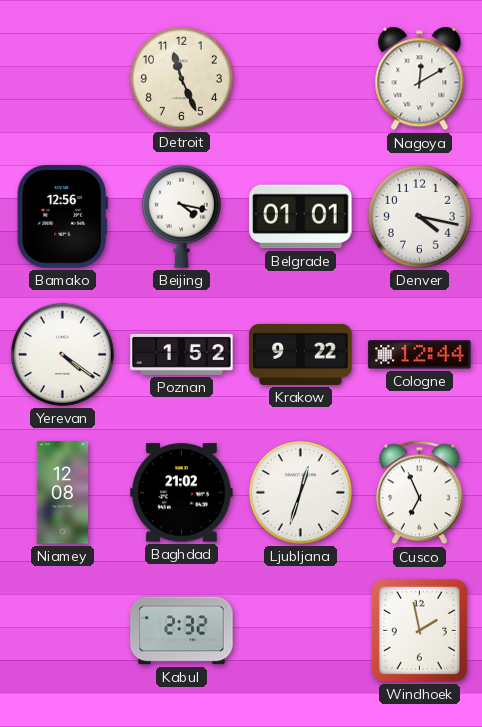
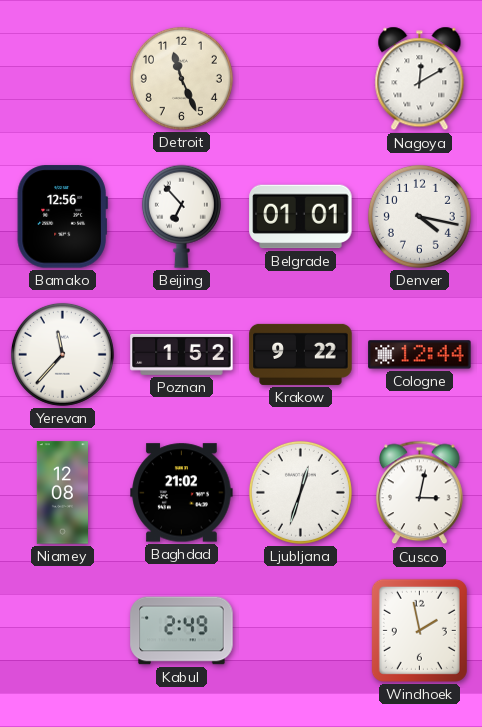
Beijing: 4:17 -> 6:53
Yerevan: 4:21 -> 11:37
Cusco: 6:56 -> 3:02
Kabul: 2:32 -> 2:49
